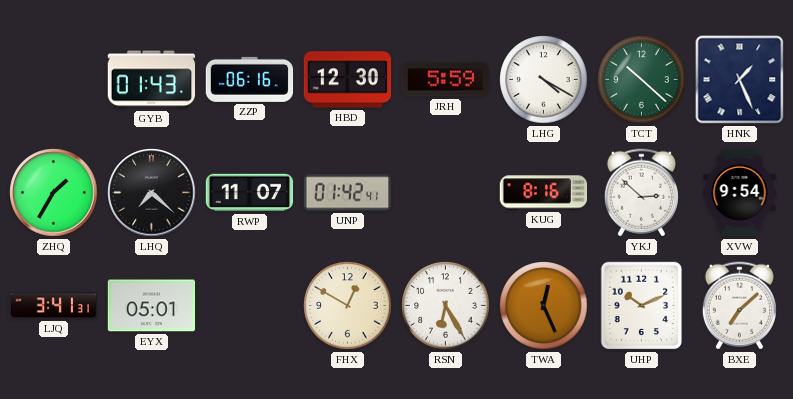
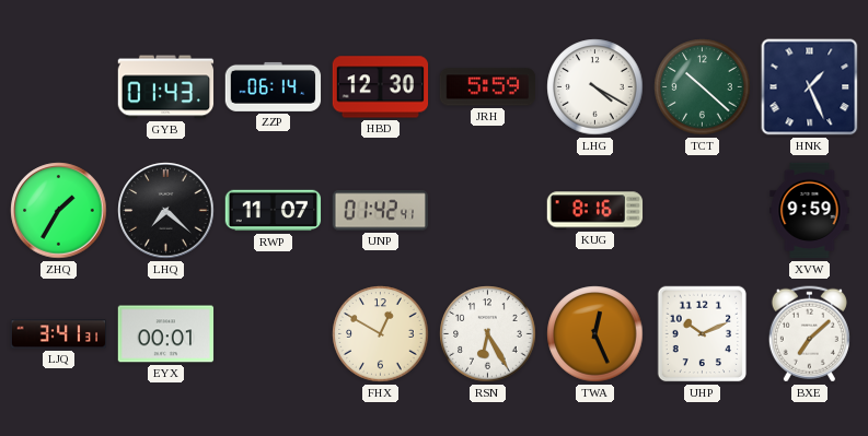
ZZP: 06:16 -> 06:14
YKJ: 2:52 -> none
XVW: 9:54 -> 9:59
EYX: 05:01 -> 00:01
